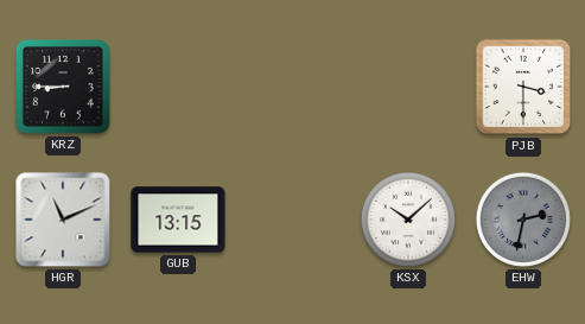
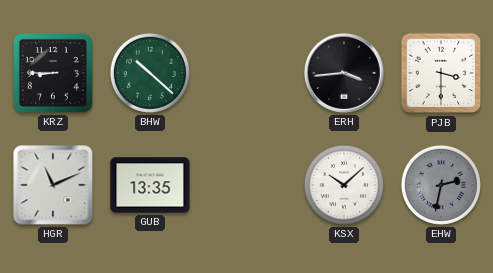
BHW: none -> 10:22
ERH: none -> 3:44
GUB: 13:15 -> 13:35
